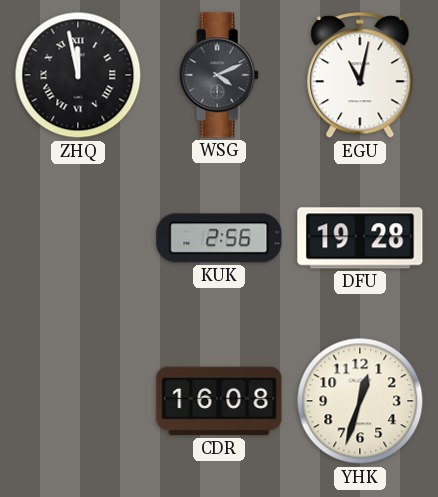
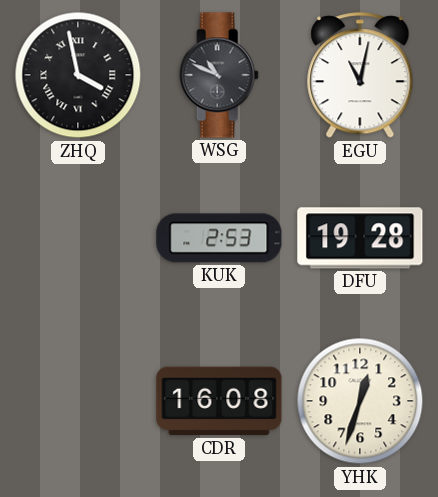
ZHQ: 11:58 -> 3:58
WSG: 4:11 -> 10:49
KUK: 2:56 -> 2:53
